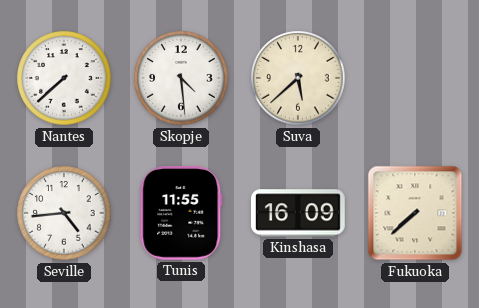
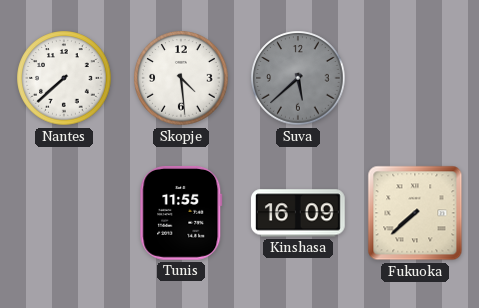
Suva dial: cream -> grey
Seville: 4:44 -> none
